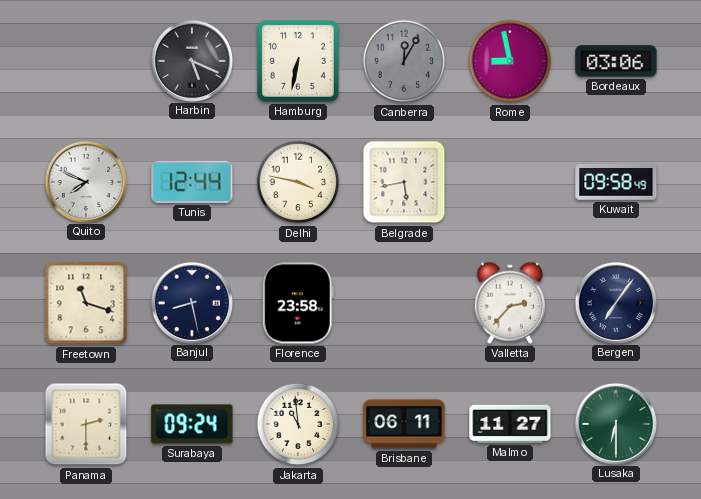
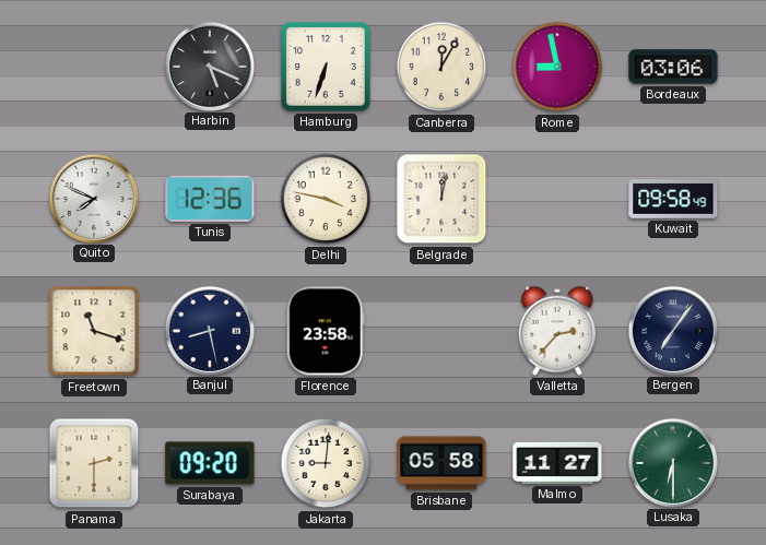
Hamburg: 6:32 -> 6:33
Canberra dial: grey -> cream
Tunis: 12:44 -> 12:36
Belgrade: 5:43 -> 12:02
Surabaya: 09:24 -> 09:20
Jakarta: 10:59 -> 9:01
Brisbane: 06:11 -> 05:58
